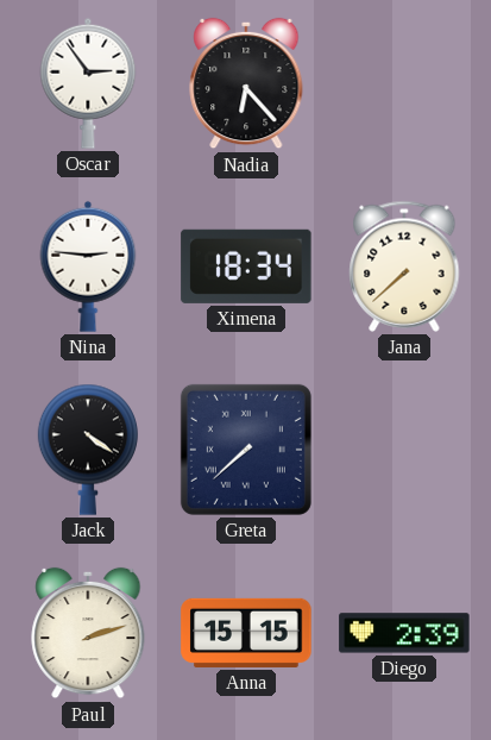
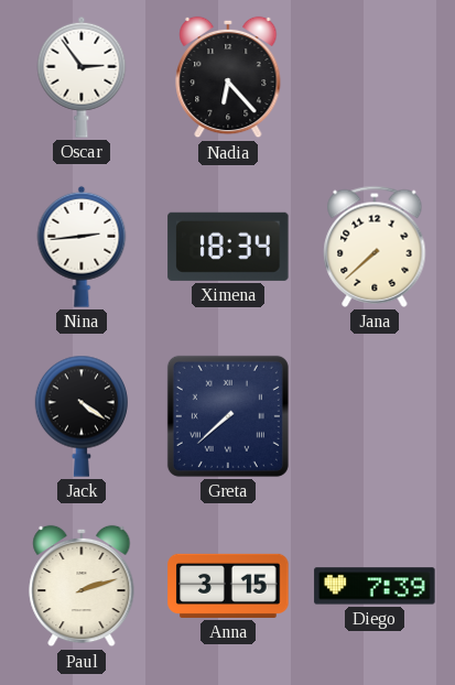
Nina: 2:46 -> 2:44
Anna: 15:15 -> 3:15
Diego: 2:39 -> 7:39
